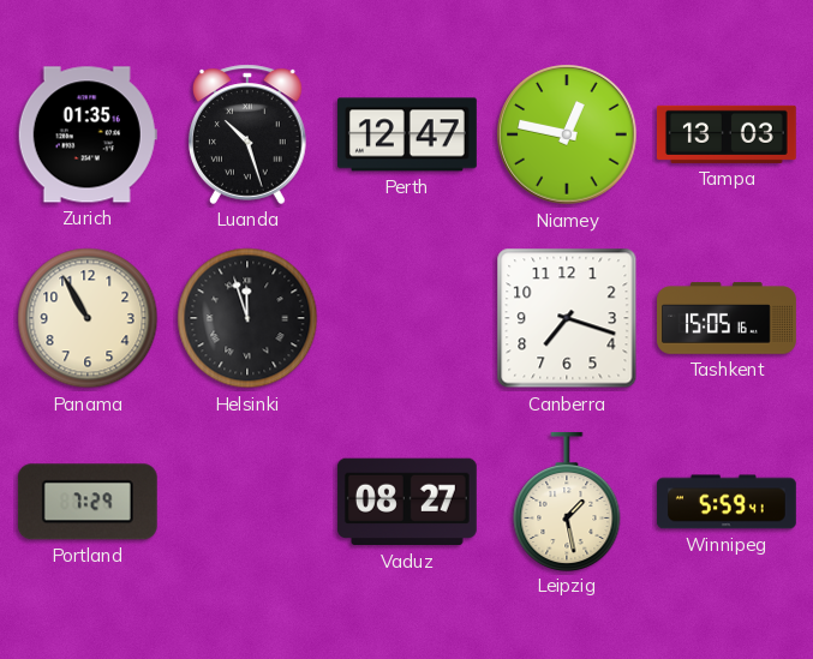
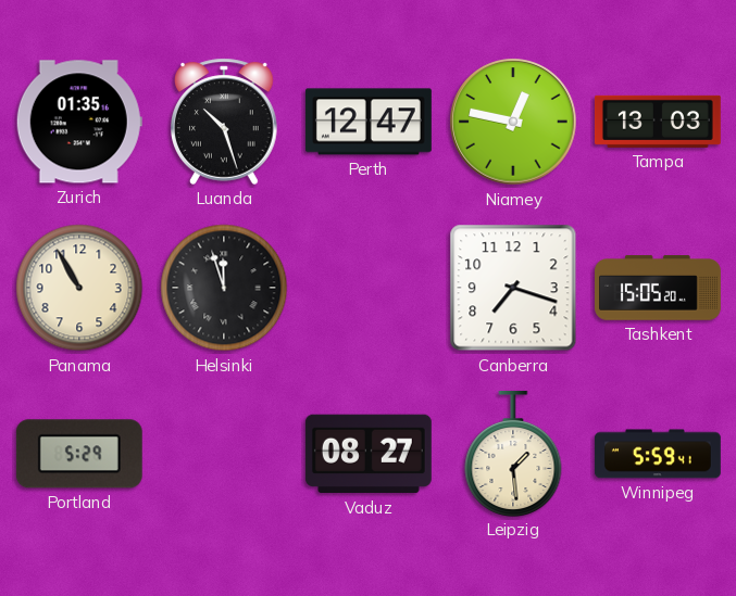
Tashkent: 15:05:16 -> 15:05:20
Portland: 7:29 -> 5:29
Leipzig: 1:28 -> 1:29
